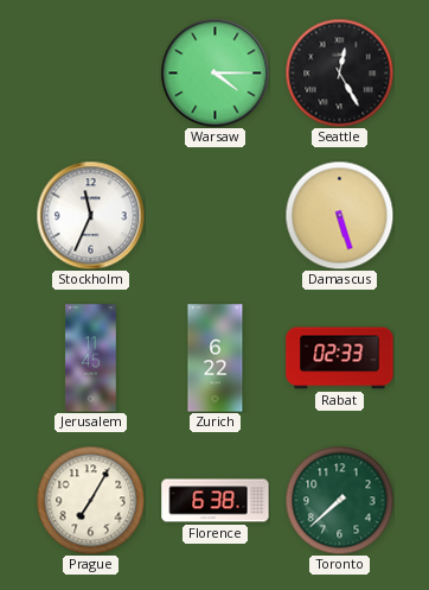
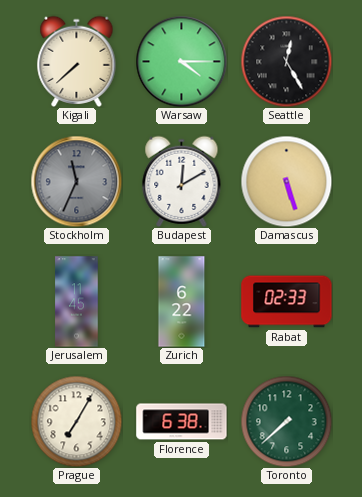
Kigali: none -> 7:38
Stockholm dial: white -> grey
Budapest: none -> 12:10
